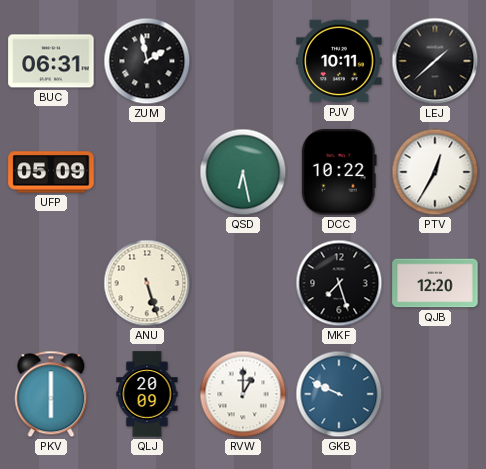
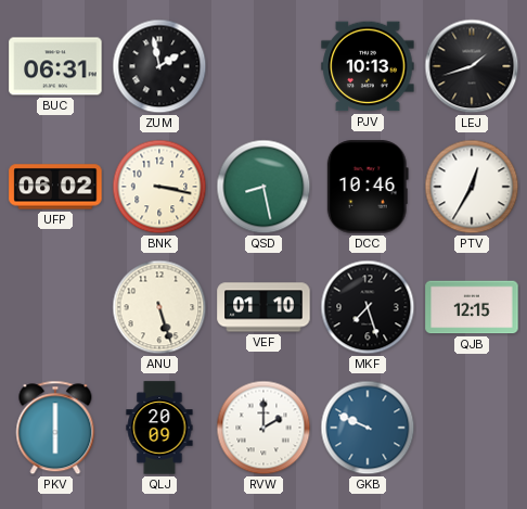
PJV: 10:11 -> 10:13
LEJ: 1:38 -> 1:42
UFP: 05:09 -> 06:02
BNK: none -> 3:17
QSD: 6:28 -> 8:28
DCC: 10:22 -> 10:46
VEF: none -> 01:10
QJB: 12:20 -> 12:15
RVW: 1:00 -> 2:00
